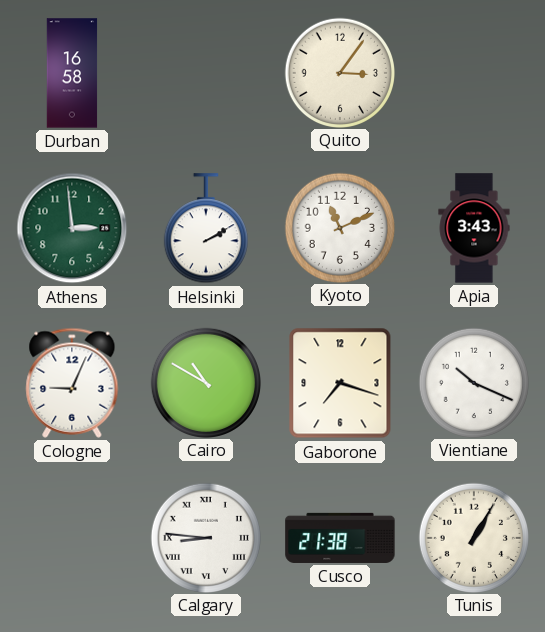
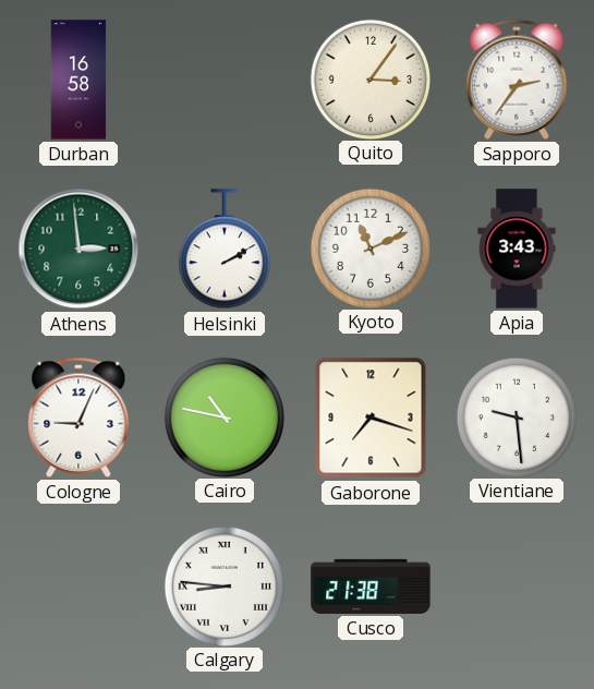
Sapporo: none -> 2:36
Cairo: 10:50 -> 10:47
Vientiane: 10:19 -> 9:29
Tunis: 1:05 -> none
